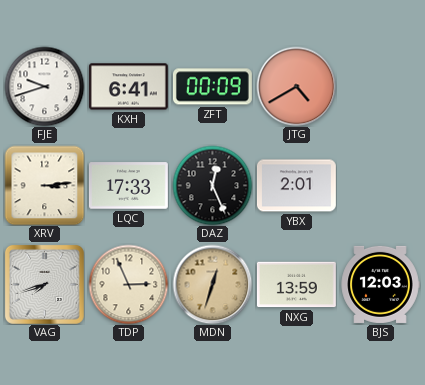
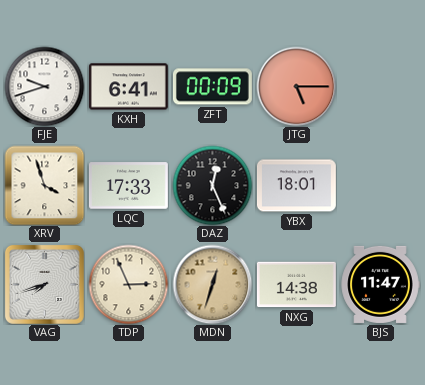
JTG: 4:40 -> 5:15
XRV: 3:14 -> 3:57
YBX: 2:01 -> 18:01
NXG: 13:59 -> 14:38
BJS: 12:03 -> 11:47
